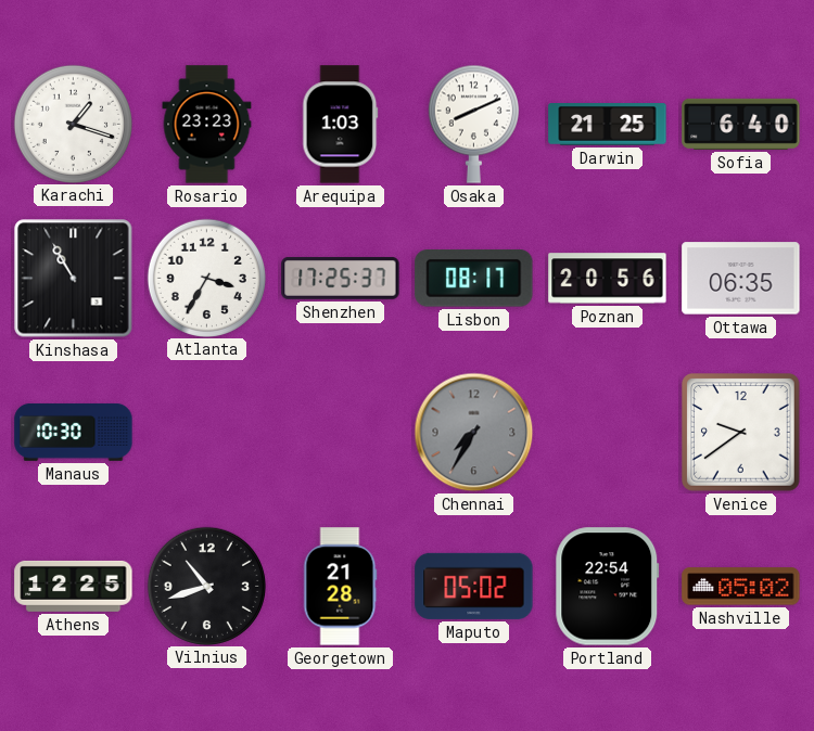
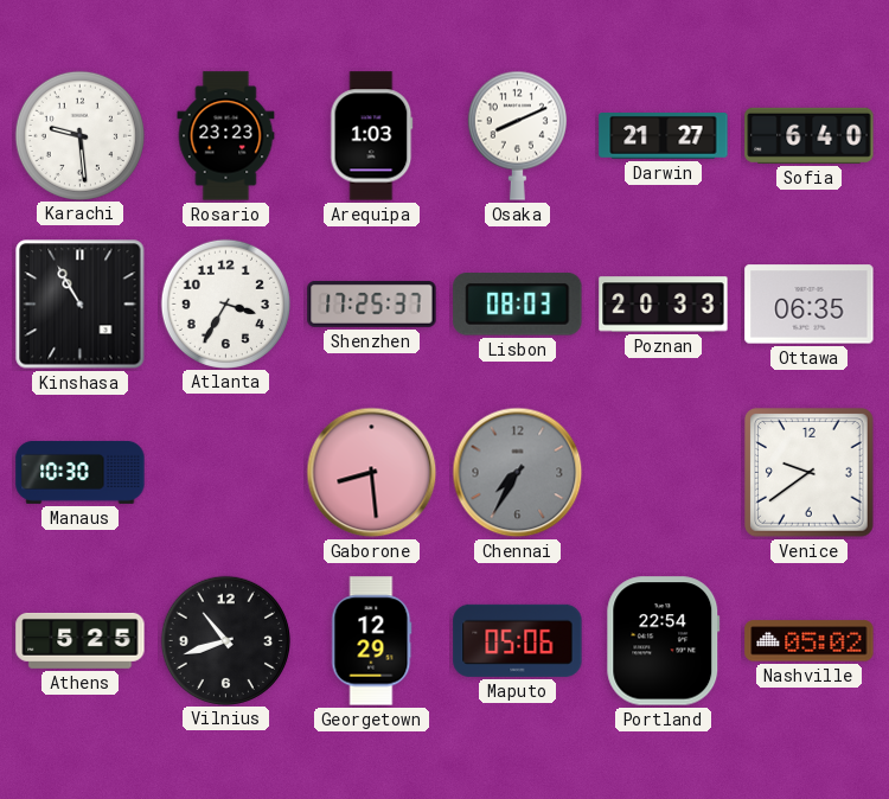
Karachi: 1:18 -> 9:29
Darwin: 21:25 -> 21:27
Lisbon: 08:17 -> 08:03
Poznan: 20:56 -> 20:33
Gaborone: none -> 8:29
Athens: 12:25 -> 5:25
Georgetown: 21:28 -> 12:29
Maputo: 05:02 -> 05:06
